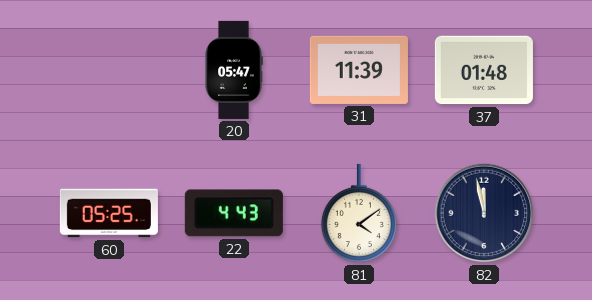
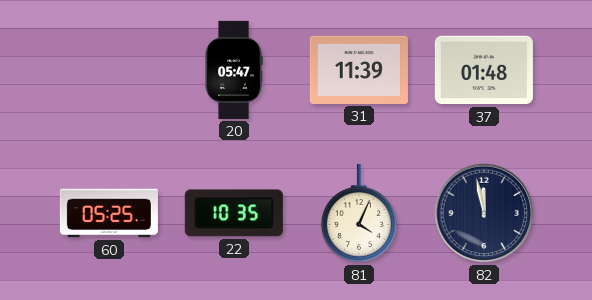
22: 4:43 -> 10:35
81: 4:09 -> 4:04
